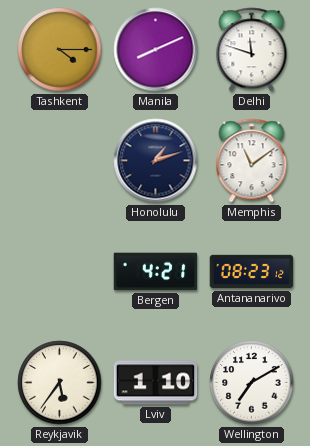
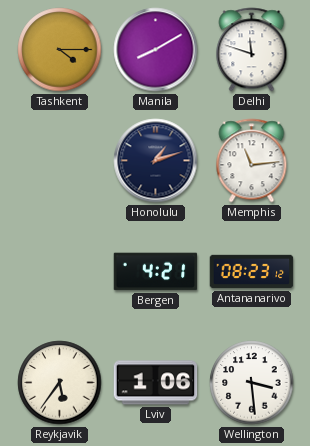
Manila: 8:11 -> 8:10
Memphis: 11:09 -> 11:14
Lviv: 1:10 -> 1:06
Wellington: 7:10 -> 3:29
